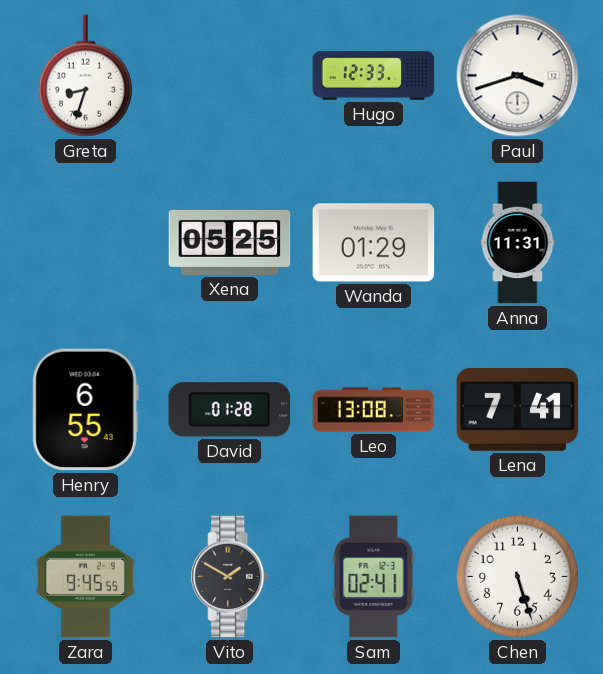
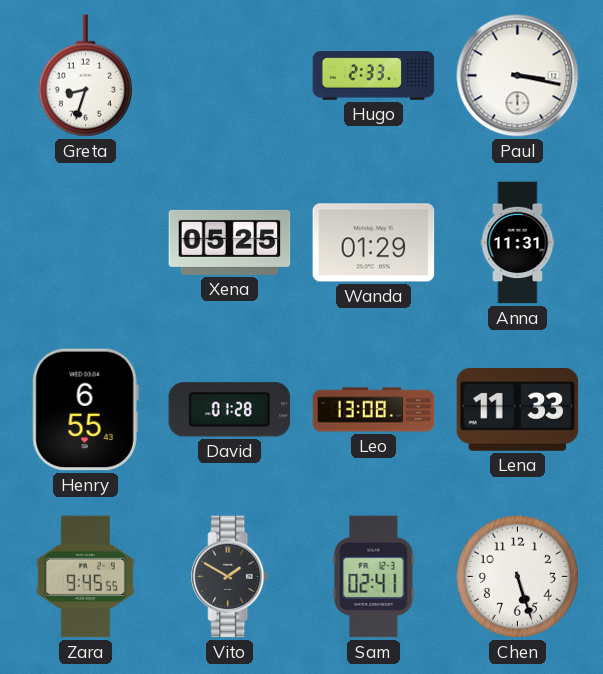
Hugo: 12:33 -> 2:33
Paul: 3:42 -> 3:17
Lena: 7:41 -> 11:33
